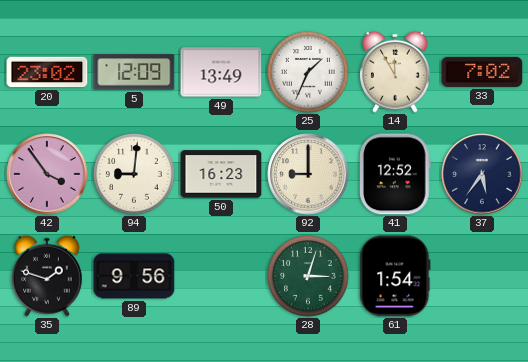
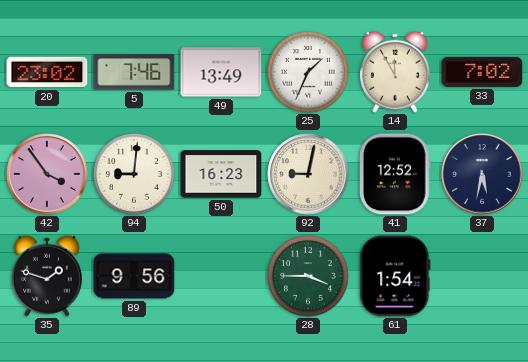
5: 12:09 -> 7:46
92: 9:00 -> 9:02
37: 5:36 -> 5:32
28: 3:03 -> 3:45
